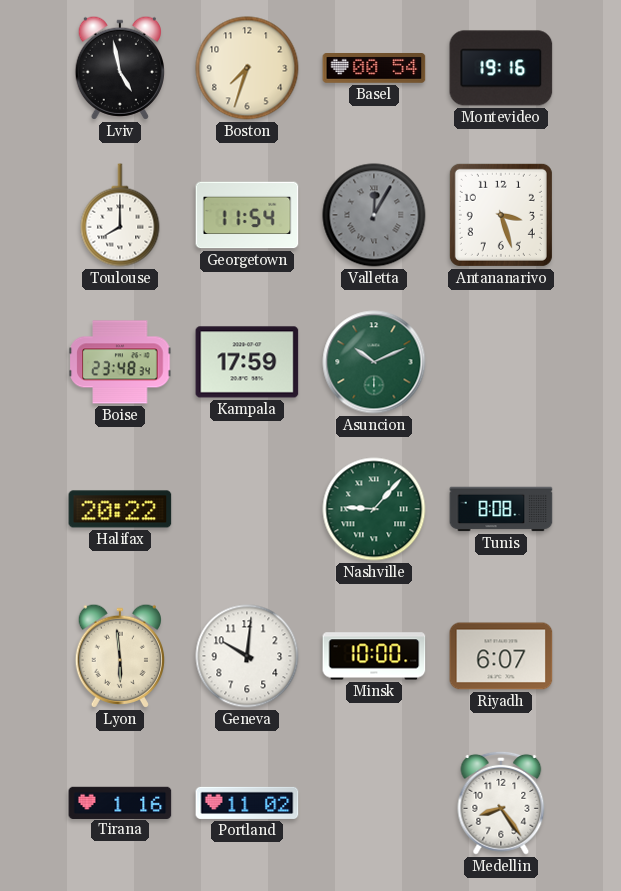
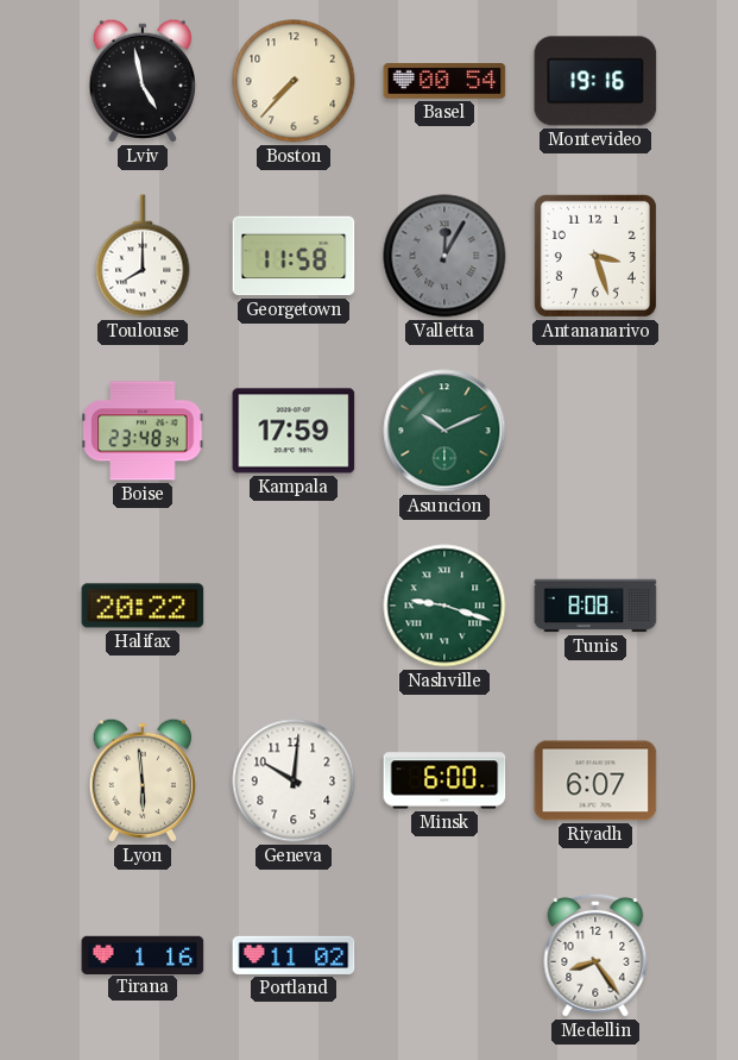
Boston: 7:33 -> 7:37
Georgetown: 11:54 -> 11:58
Nashville: 9:07 -> 9:18
Minsk: 10:00 -> 6:00
